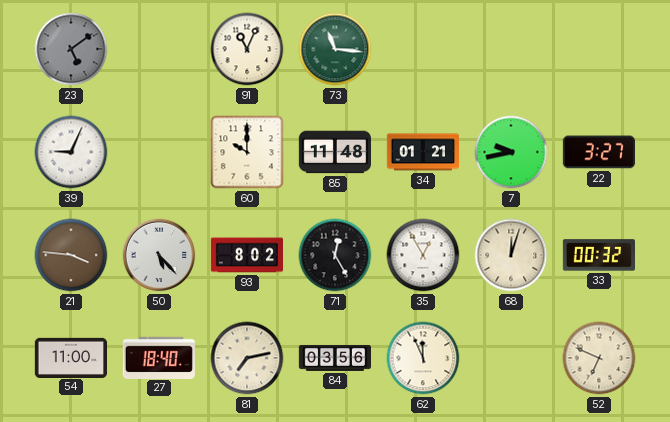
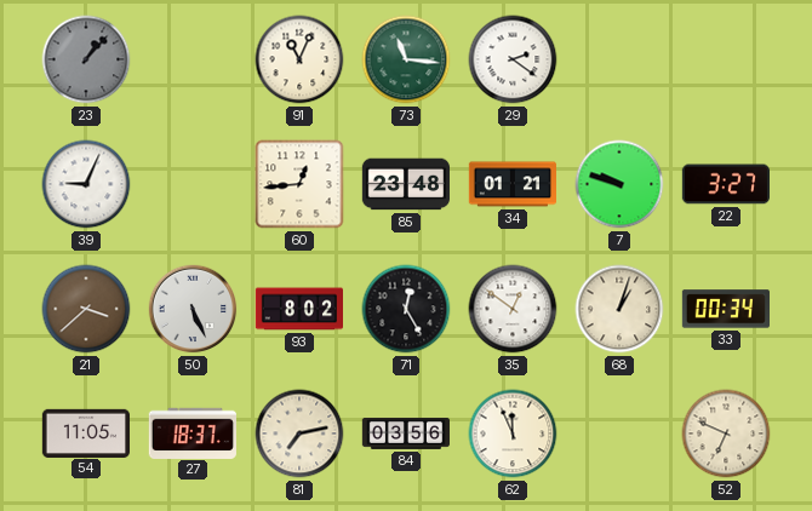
23: 5:09 -> 1:07
29: none -> 2:21
60: 10:00 -> 12:44
85: 11:48 -> 23:48
7: 9:43 -> 9:48
21: 3:46 -> 3:38
50: 5:23 -> 5:26
35: 12:55 -> 12:51
68: 12:03 -> 1:03
33: 00:32 -> 00:34
54: 11:00 -> 11:05
27: 18:40 -> 18:37
